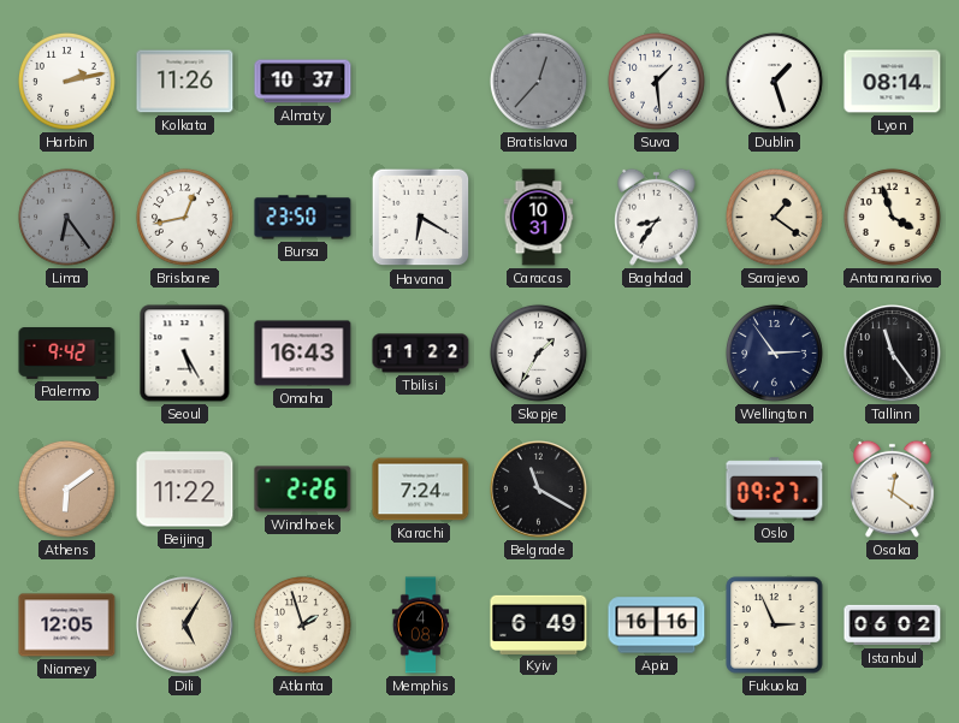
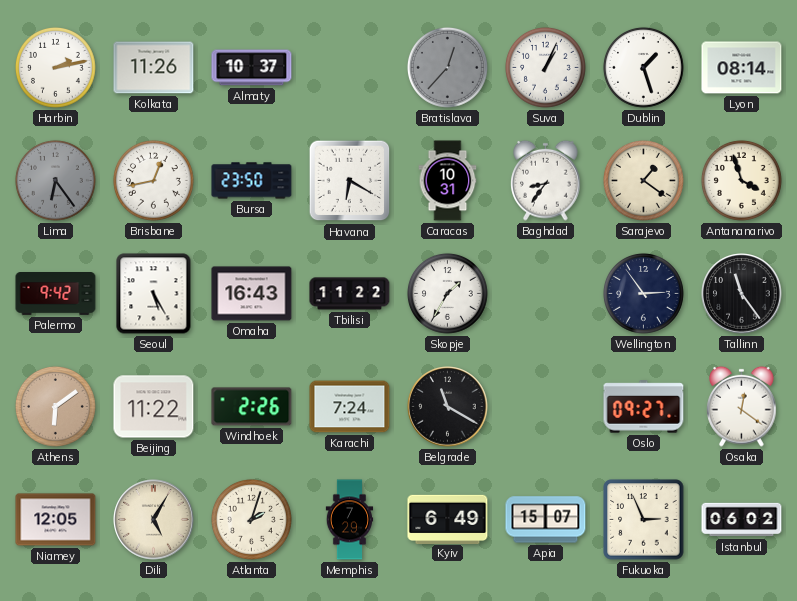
Suva: 1:29 -> 1:04
Atlanta: 1:57 -> 2:03
Memphis: 4:08 -> 7:29
Apia: 16:16 -> 15:07
